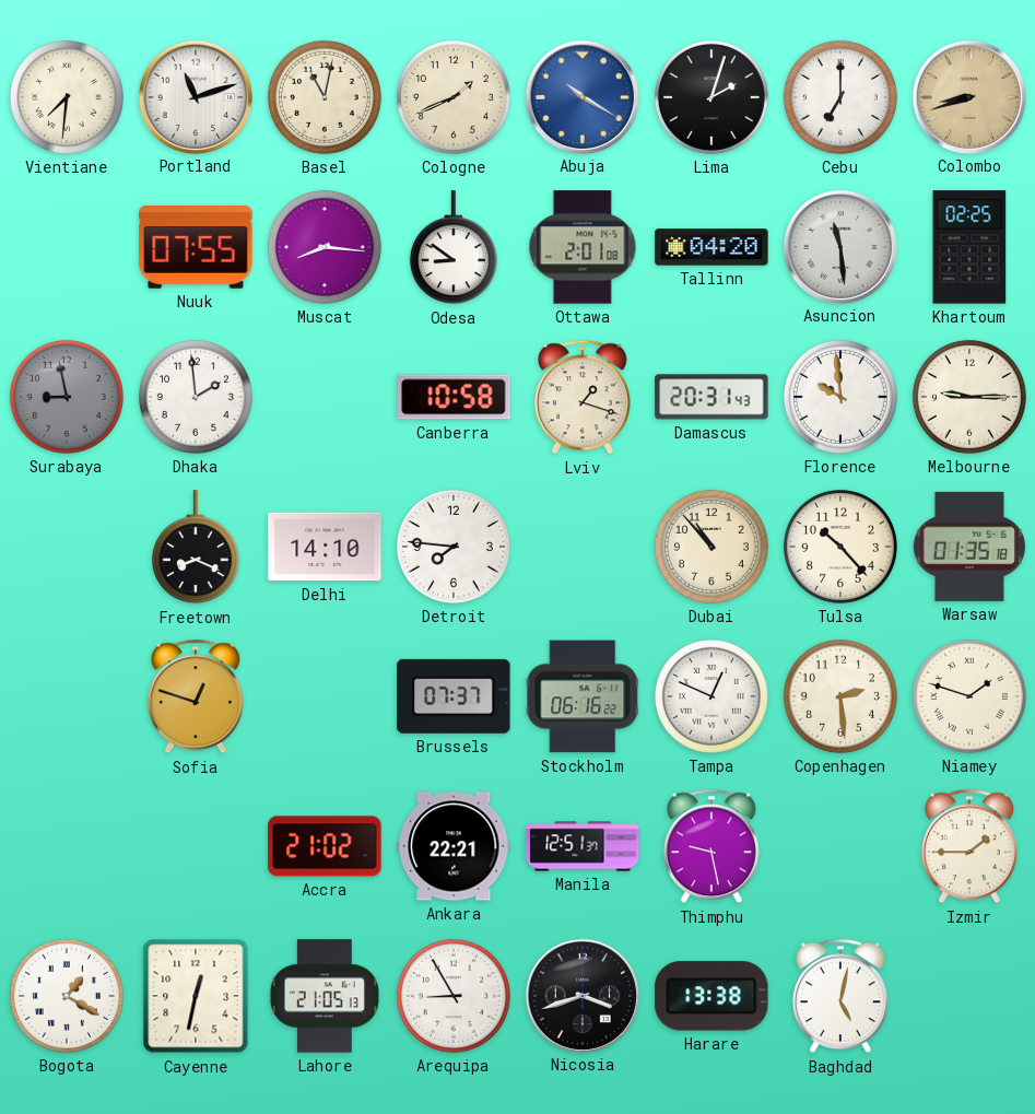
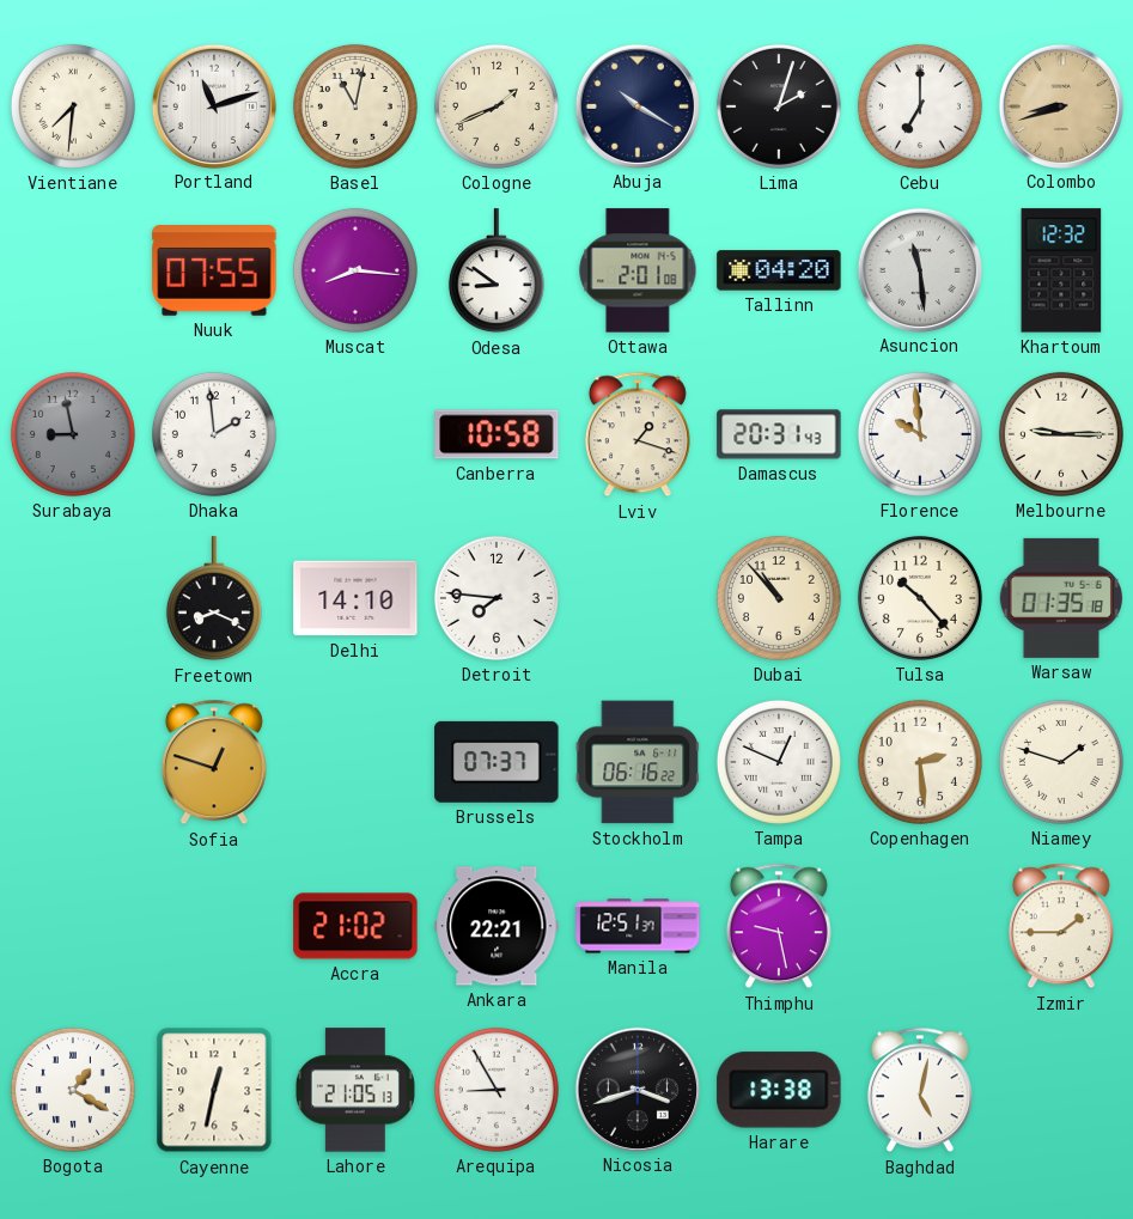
Abuja dial: blue -> navy
Khartoum: 02:25 -> 12:32
